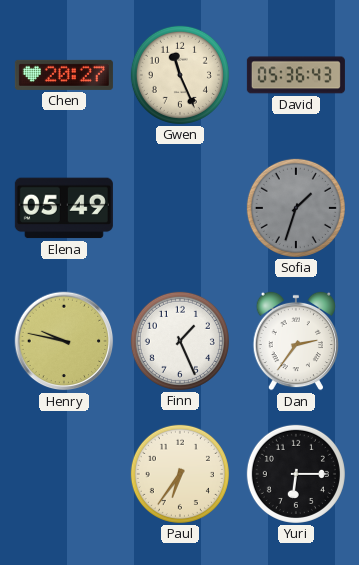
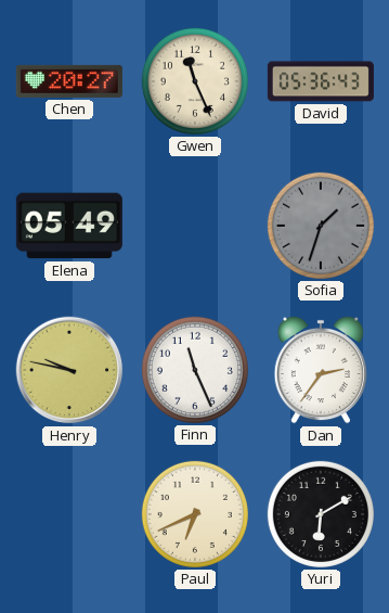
Finn: 1:26 -> 11:26
Paul: 6:36 -> 6:41
Yuri: 6:15 -> 6:10
